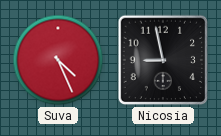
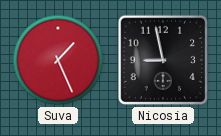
Suva: 4:26 -> 1:26
